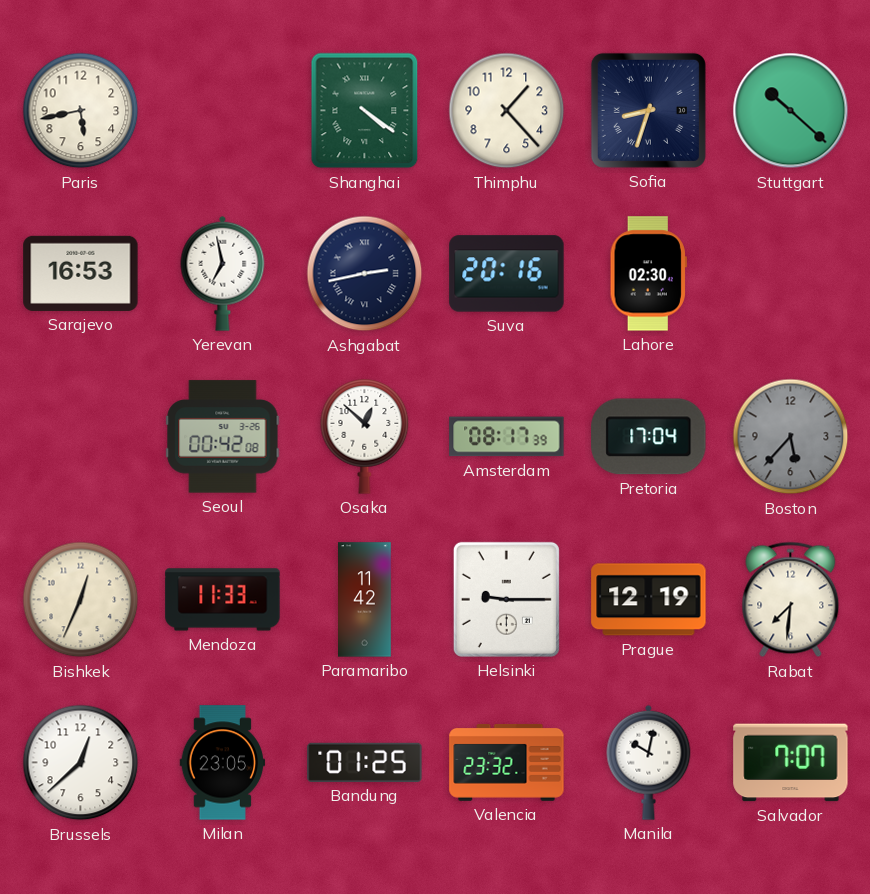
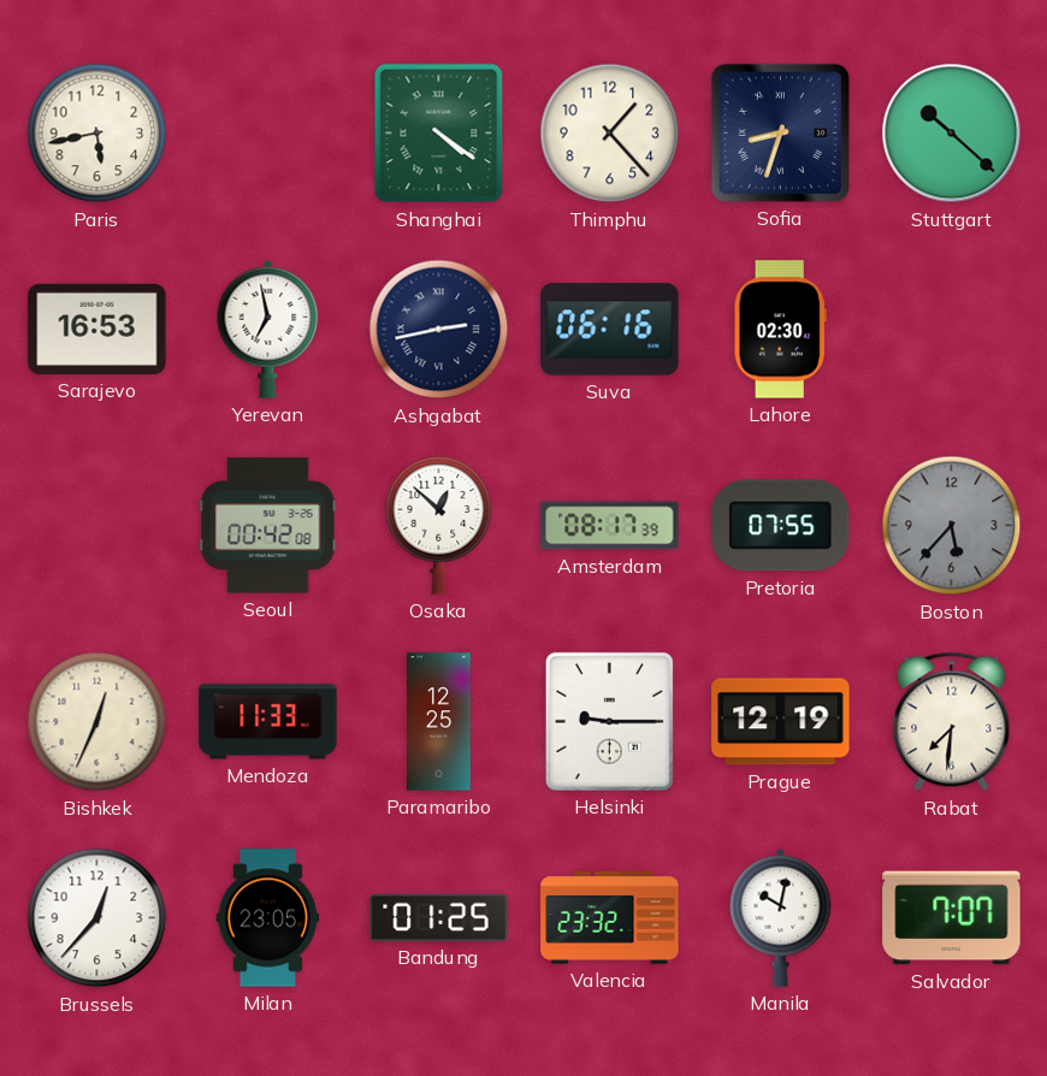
Suva: 20:16 -> 06:16
Pretoria: 17:04 -> 07:55
Paramaribo: 11:42 -> 12:25
Brussels: 12:38 -> 12:37
